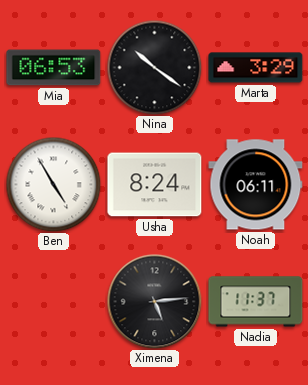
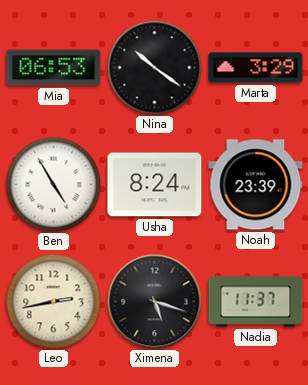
Noah: 06:11 -> 23:39
Leo: none -> 2:43
Ximena: 5:14 -> 5:18
